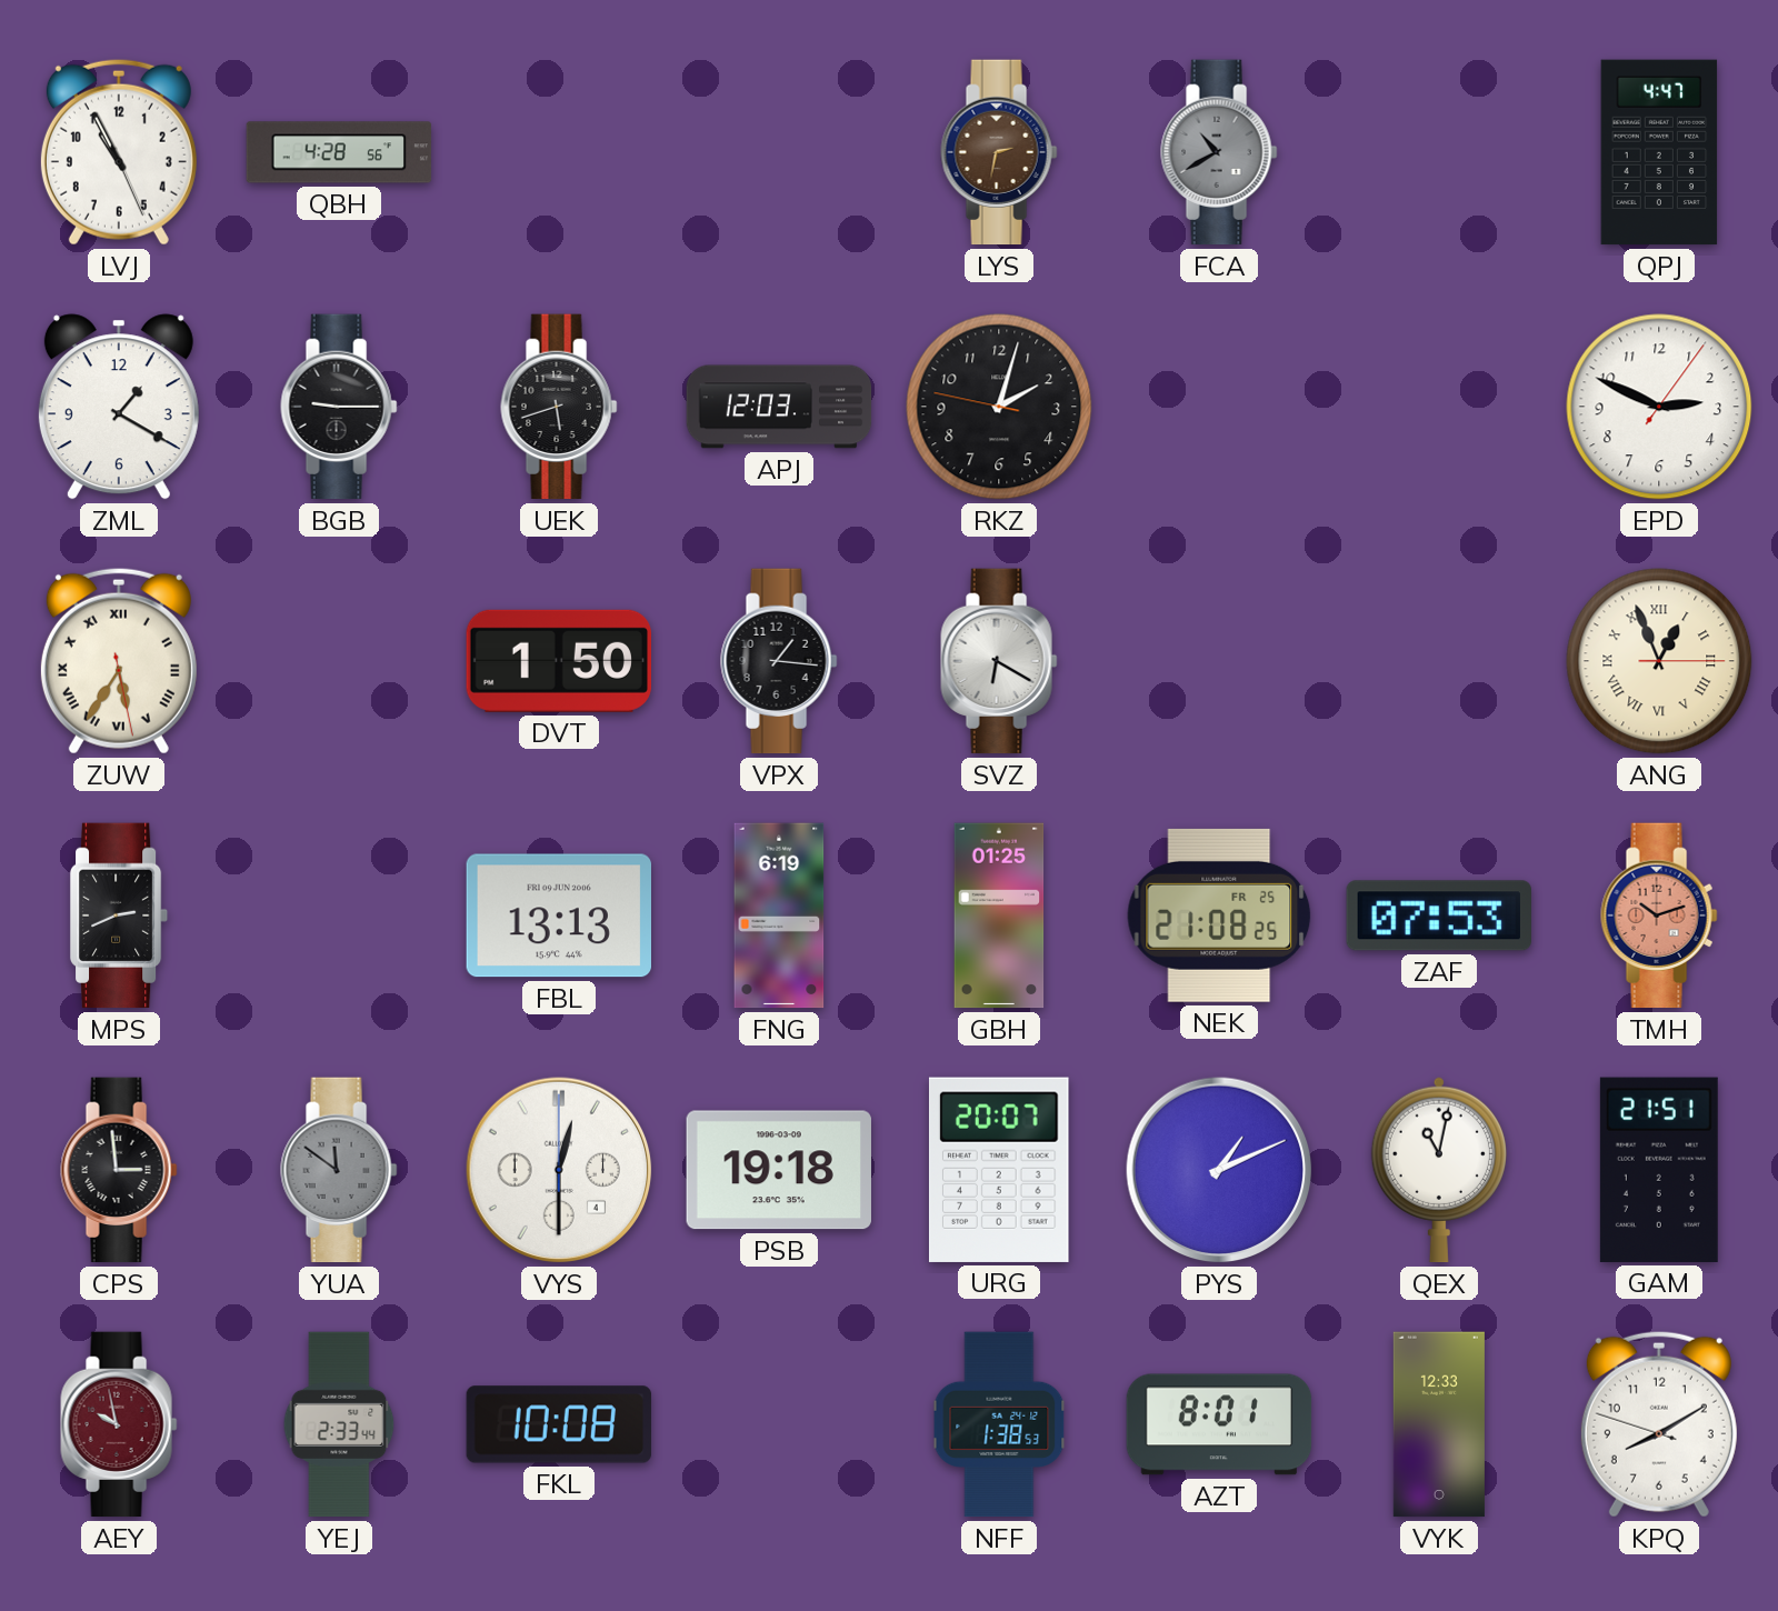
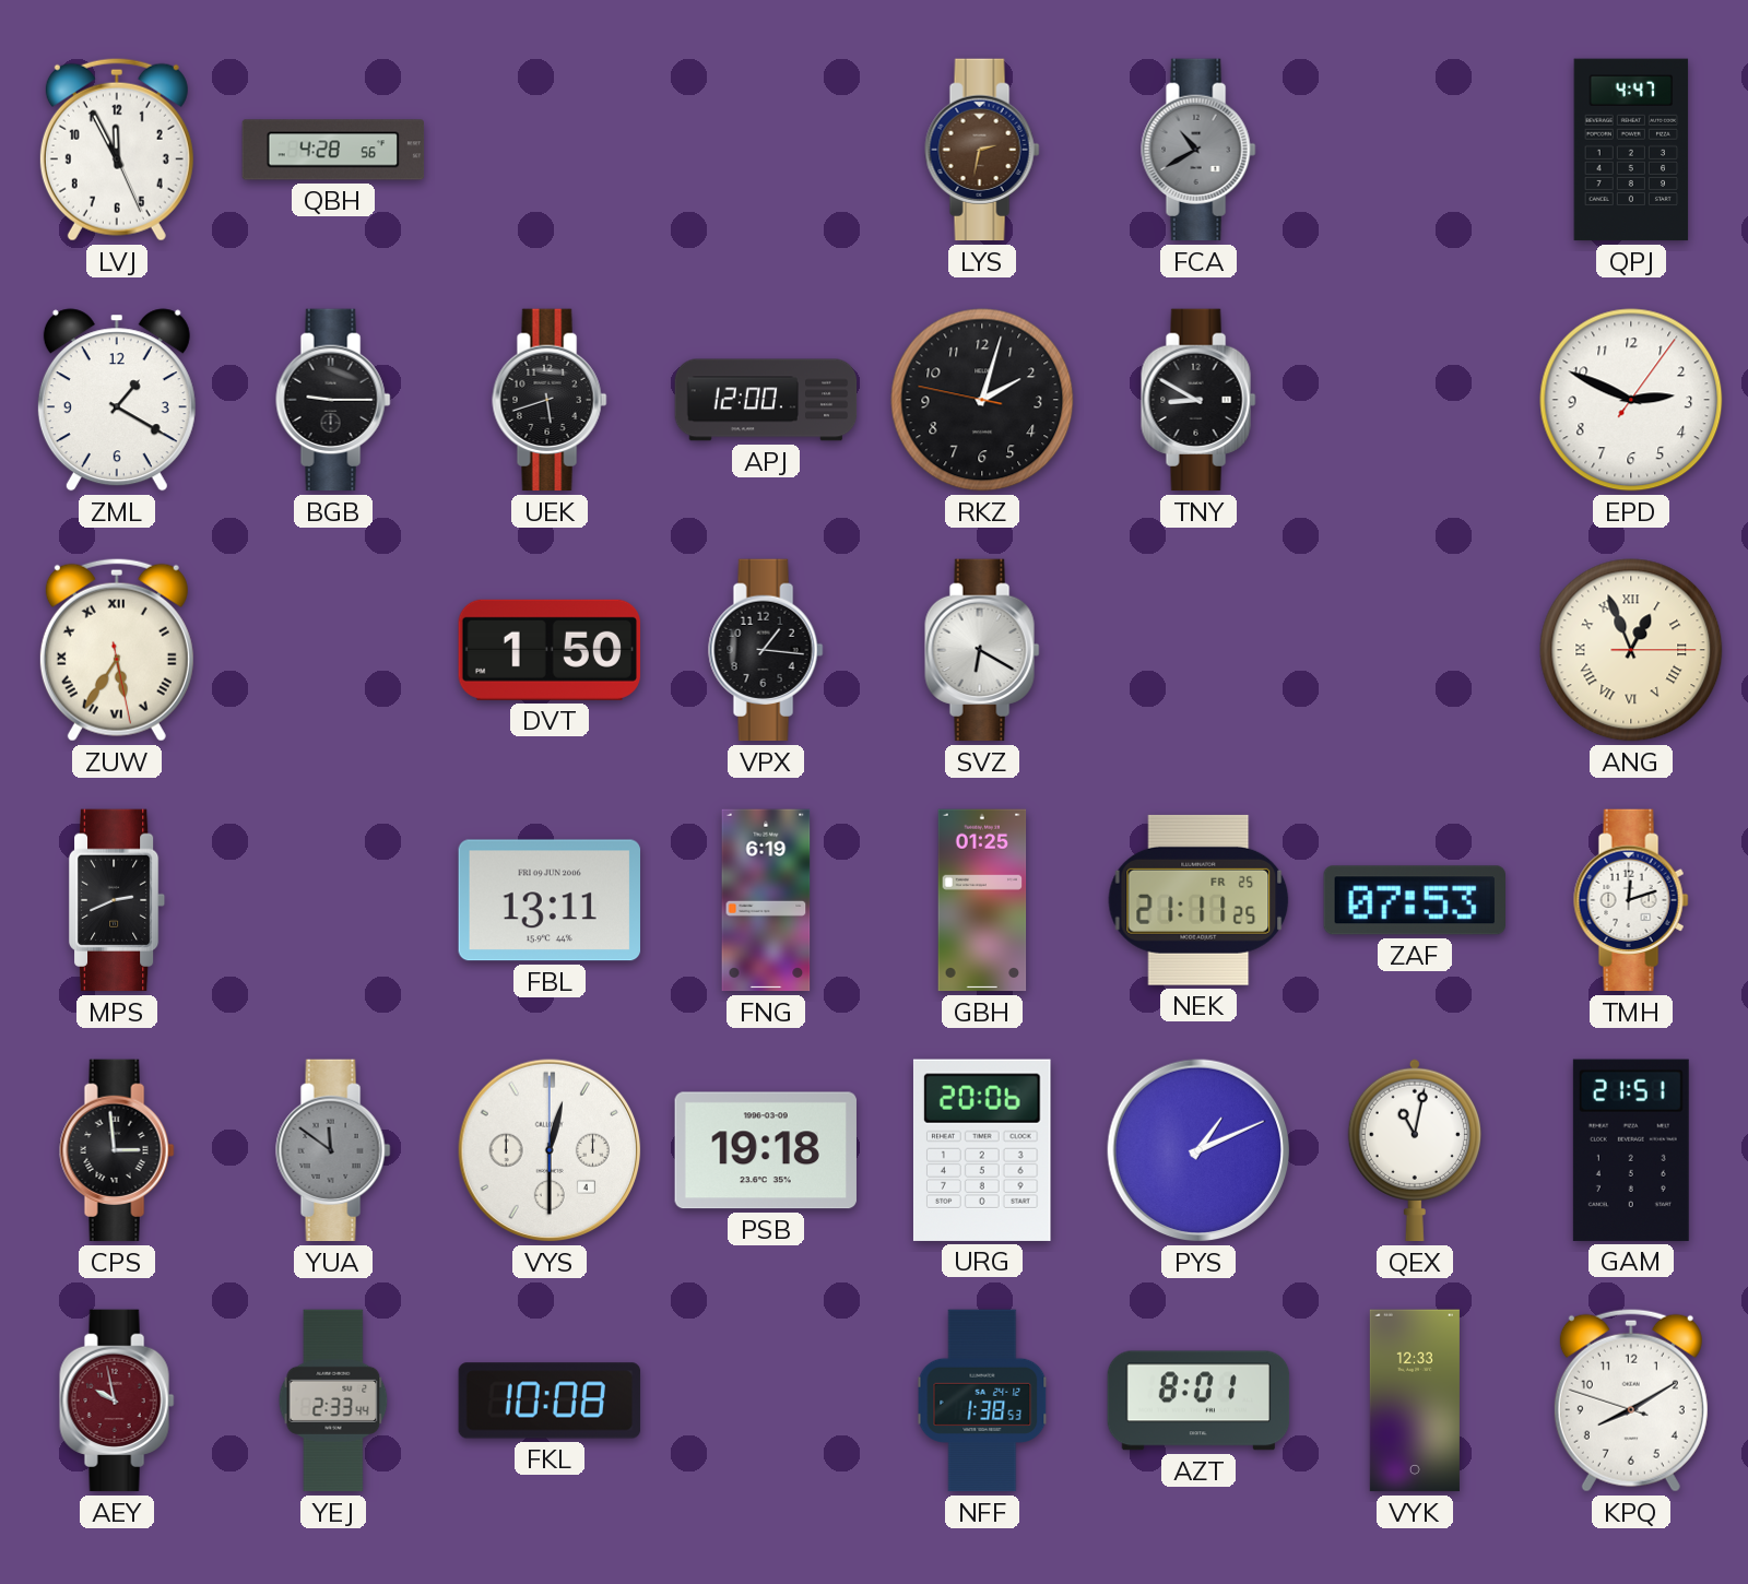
LVJ: 10:55 -> 11:55
APJ: 12:03 -> 12:00
TNY: none -> 8:50
FBL: 13:13 -> 13:11
NEK: 21:08 -> 21:11
TMH: 10:12 -> 12:12
TMH dial: salmon -> white
URG: 20:07 -> 20:06
